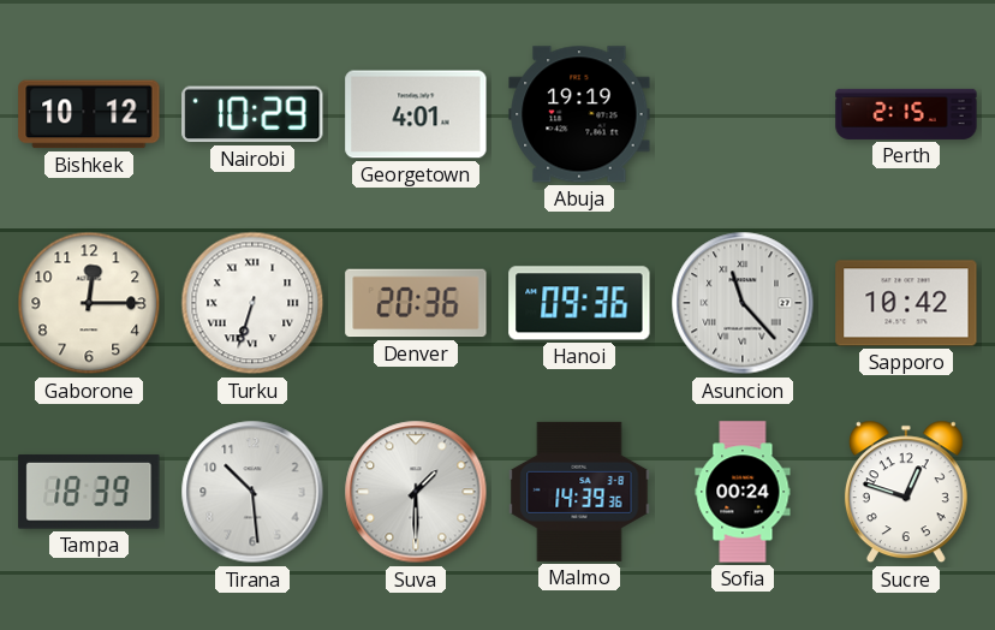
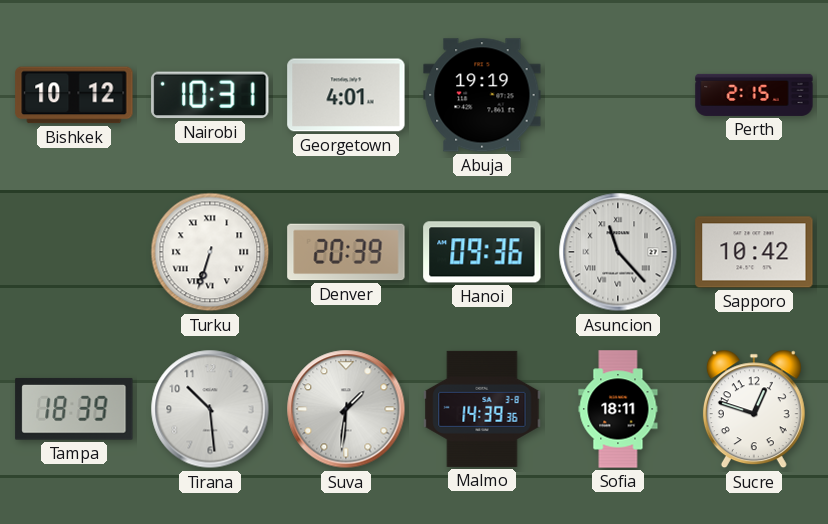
Nairobi: 10:29 -> 10:31
Gaborone: 12:15 -> none
Denver: 20:36 -> 20:39
Suva: 1:30 -> 1:31
Sofia: 00:24 -> 18:11
